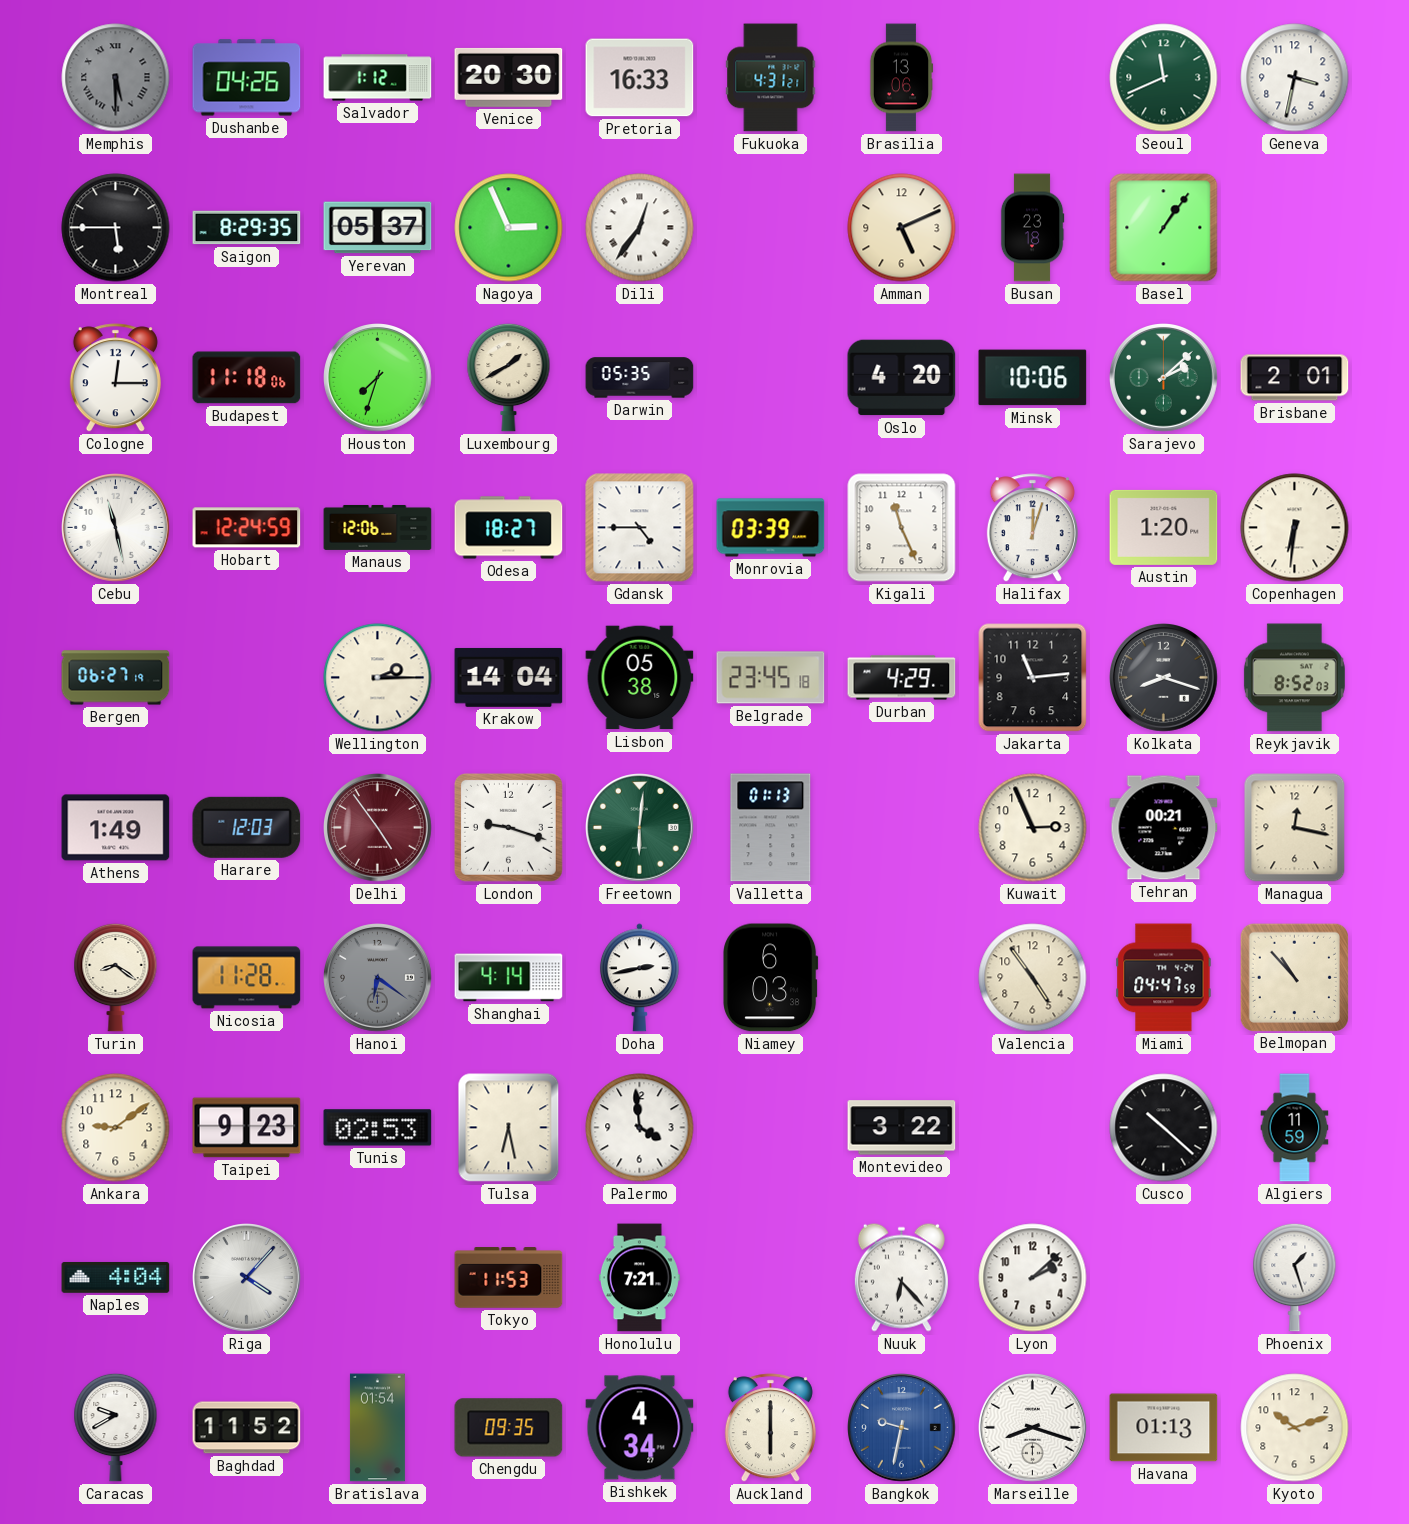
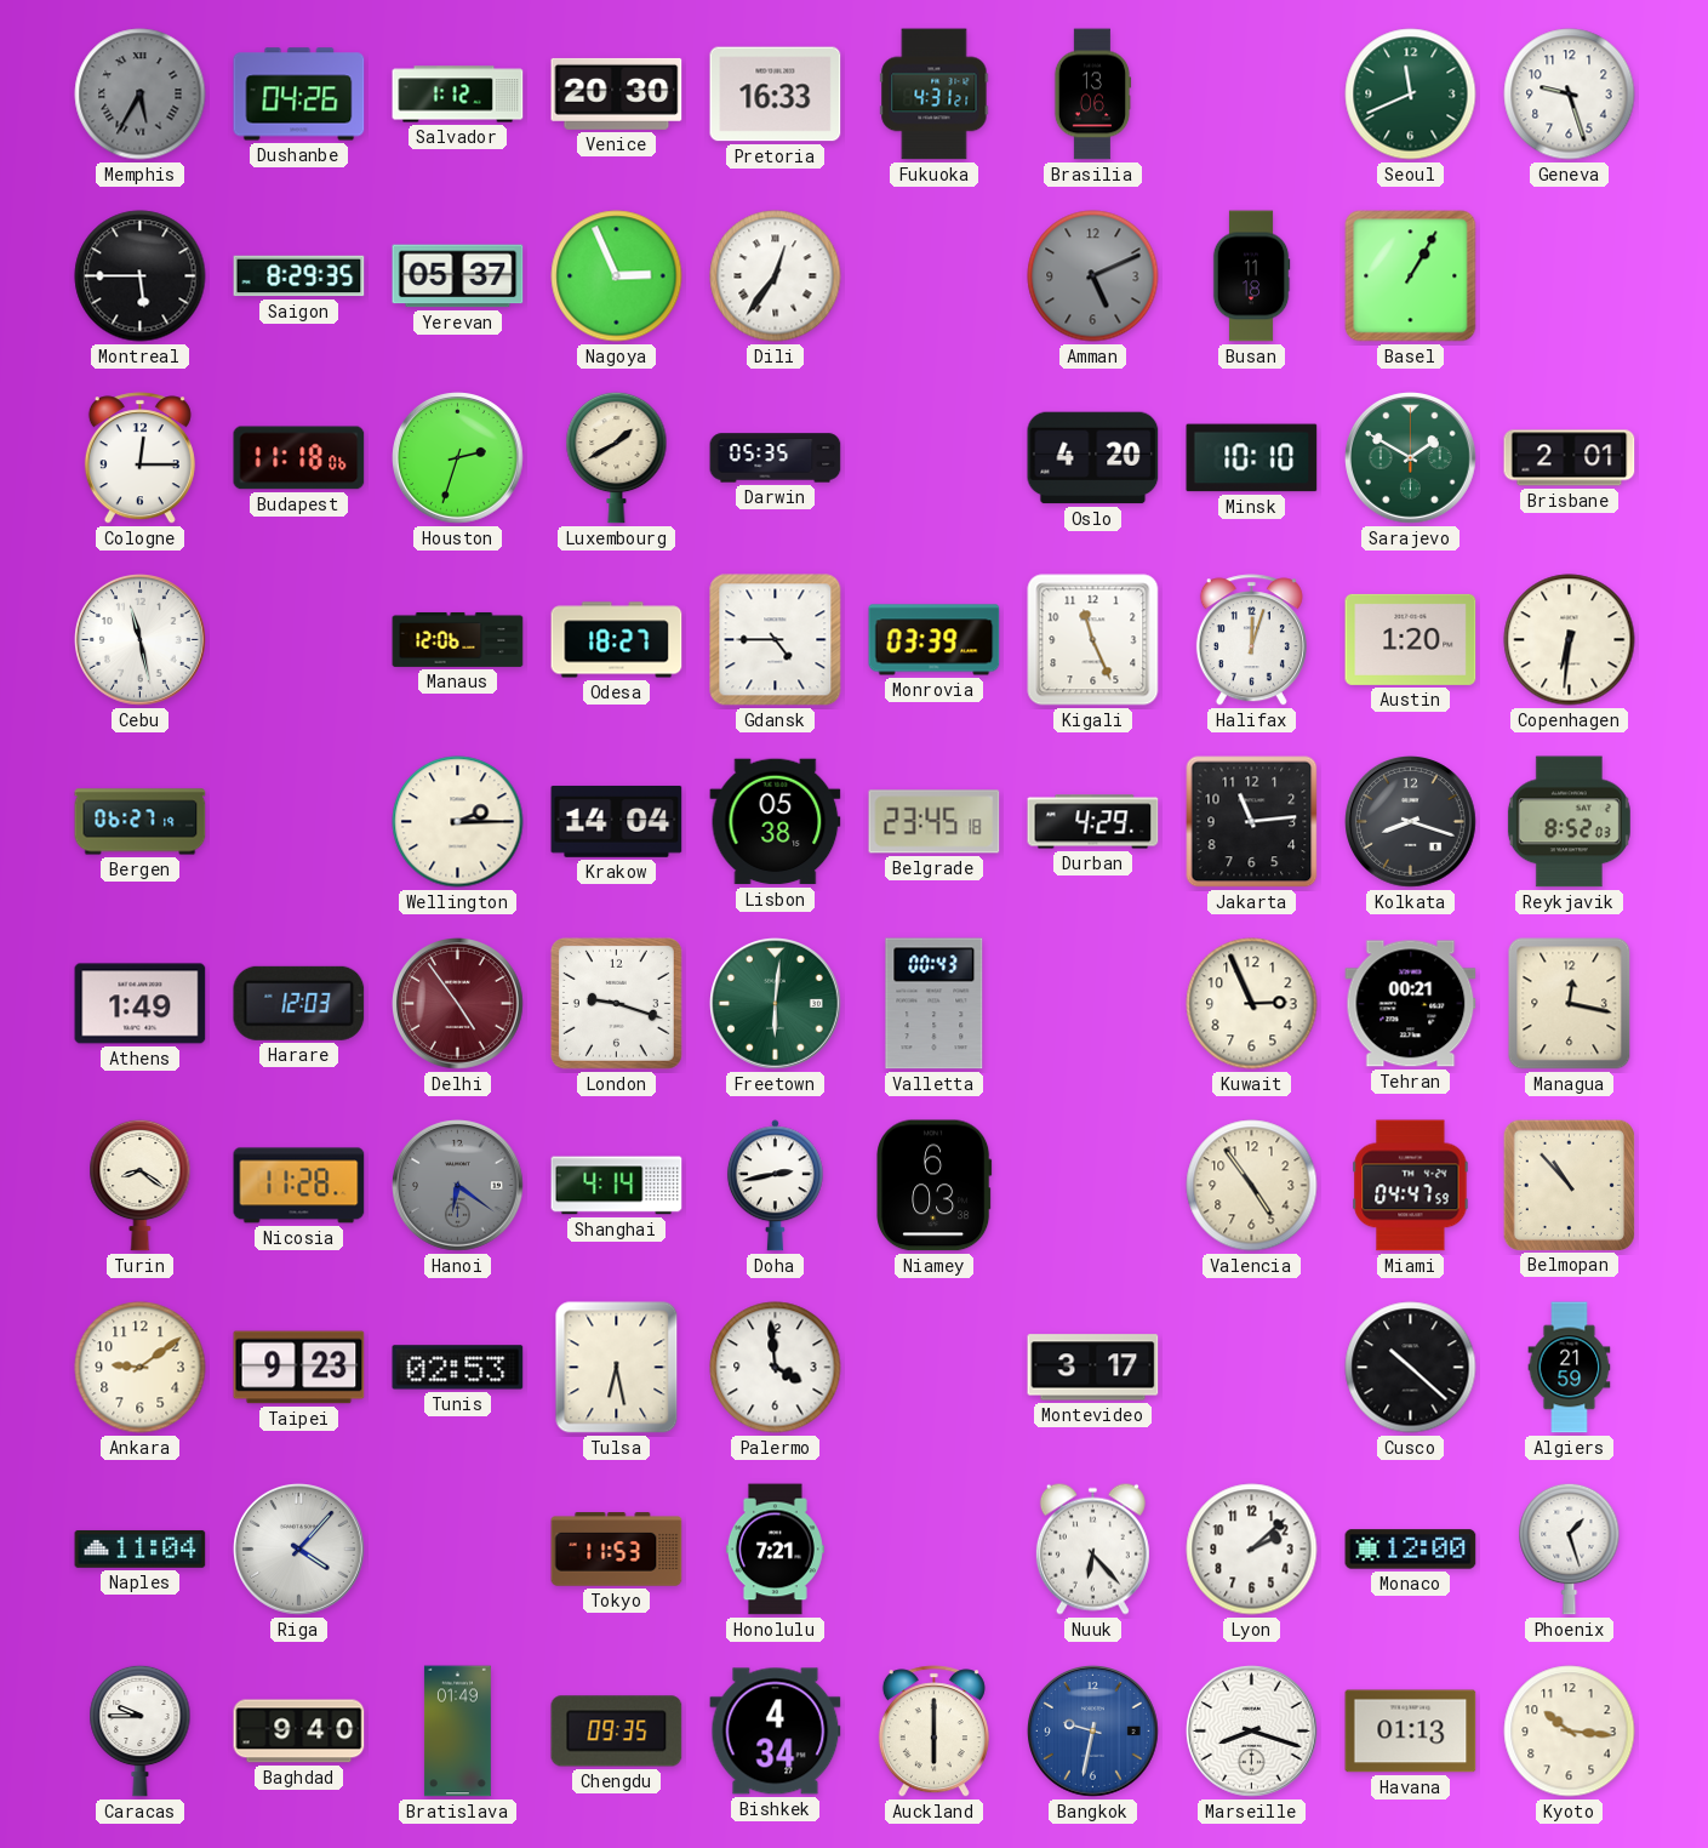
Memphis: 5:30 -> 5:35
Geneva: 3:32 -> 9:27
Amman dial: cream -> grey
Busan: 23:18 -> 11:18
Basel: 1:06 -> 1:05
Houston: 7:33 -> 2:33
Minsk: 10:06 -> 10:10
Sarajevo: 2:08 -> 1:50
Hobart: 12:24 -> none
Valletta: 01:13 -> 00:43
Montevideo: 3:22 -> 3:17
Algiers: 11:59 -> 21:59
Naples: 4:04 -> 11:04
Monaco: none -> 12:00
Caracas: 9:40 -> 9:45
Baghdad: 11:52 -> 9:40
Bratislava: 01:54 -> 01:49
Kyoto: 10:12 -> 10:16
